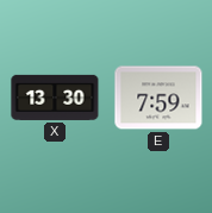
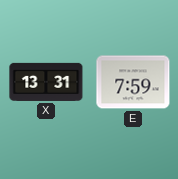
X: 13:30 -> 13:31
